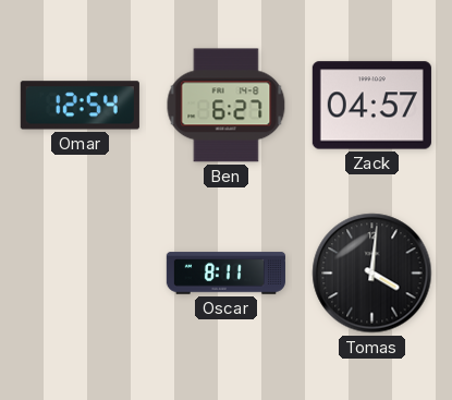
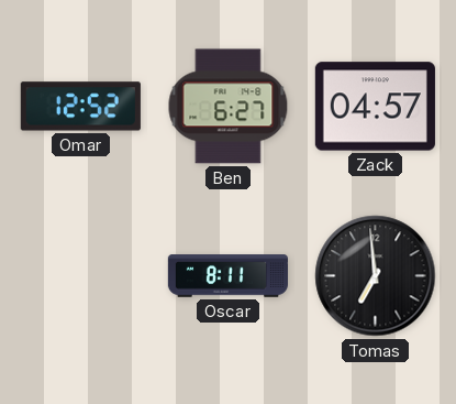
Omar: 12:54 -> 12:52
Tomas: 4:01 -> 6:59
